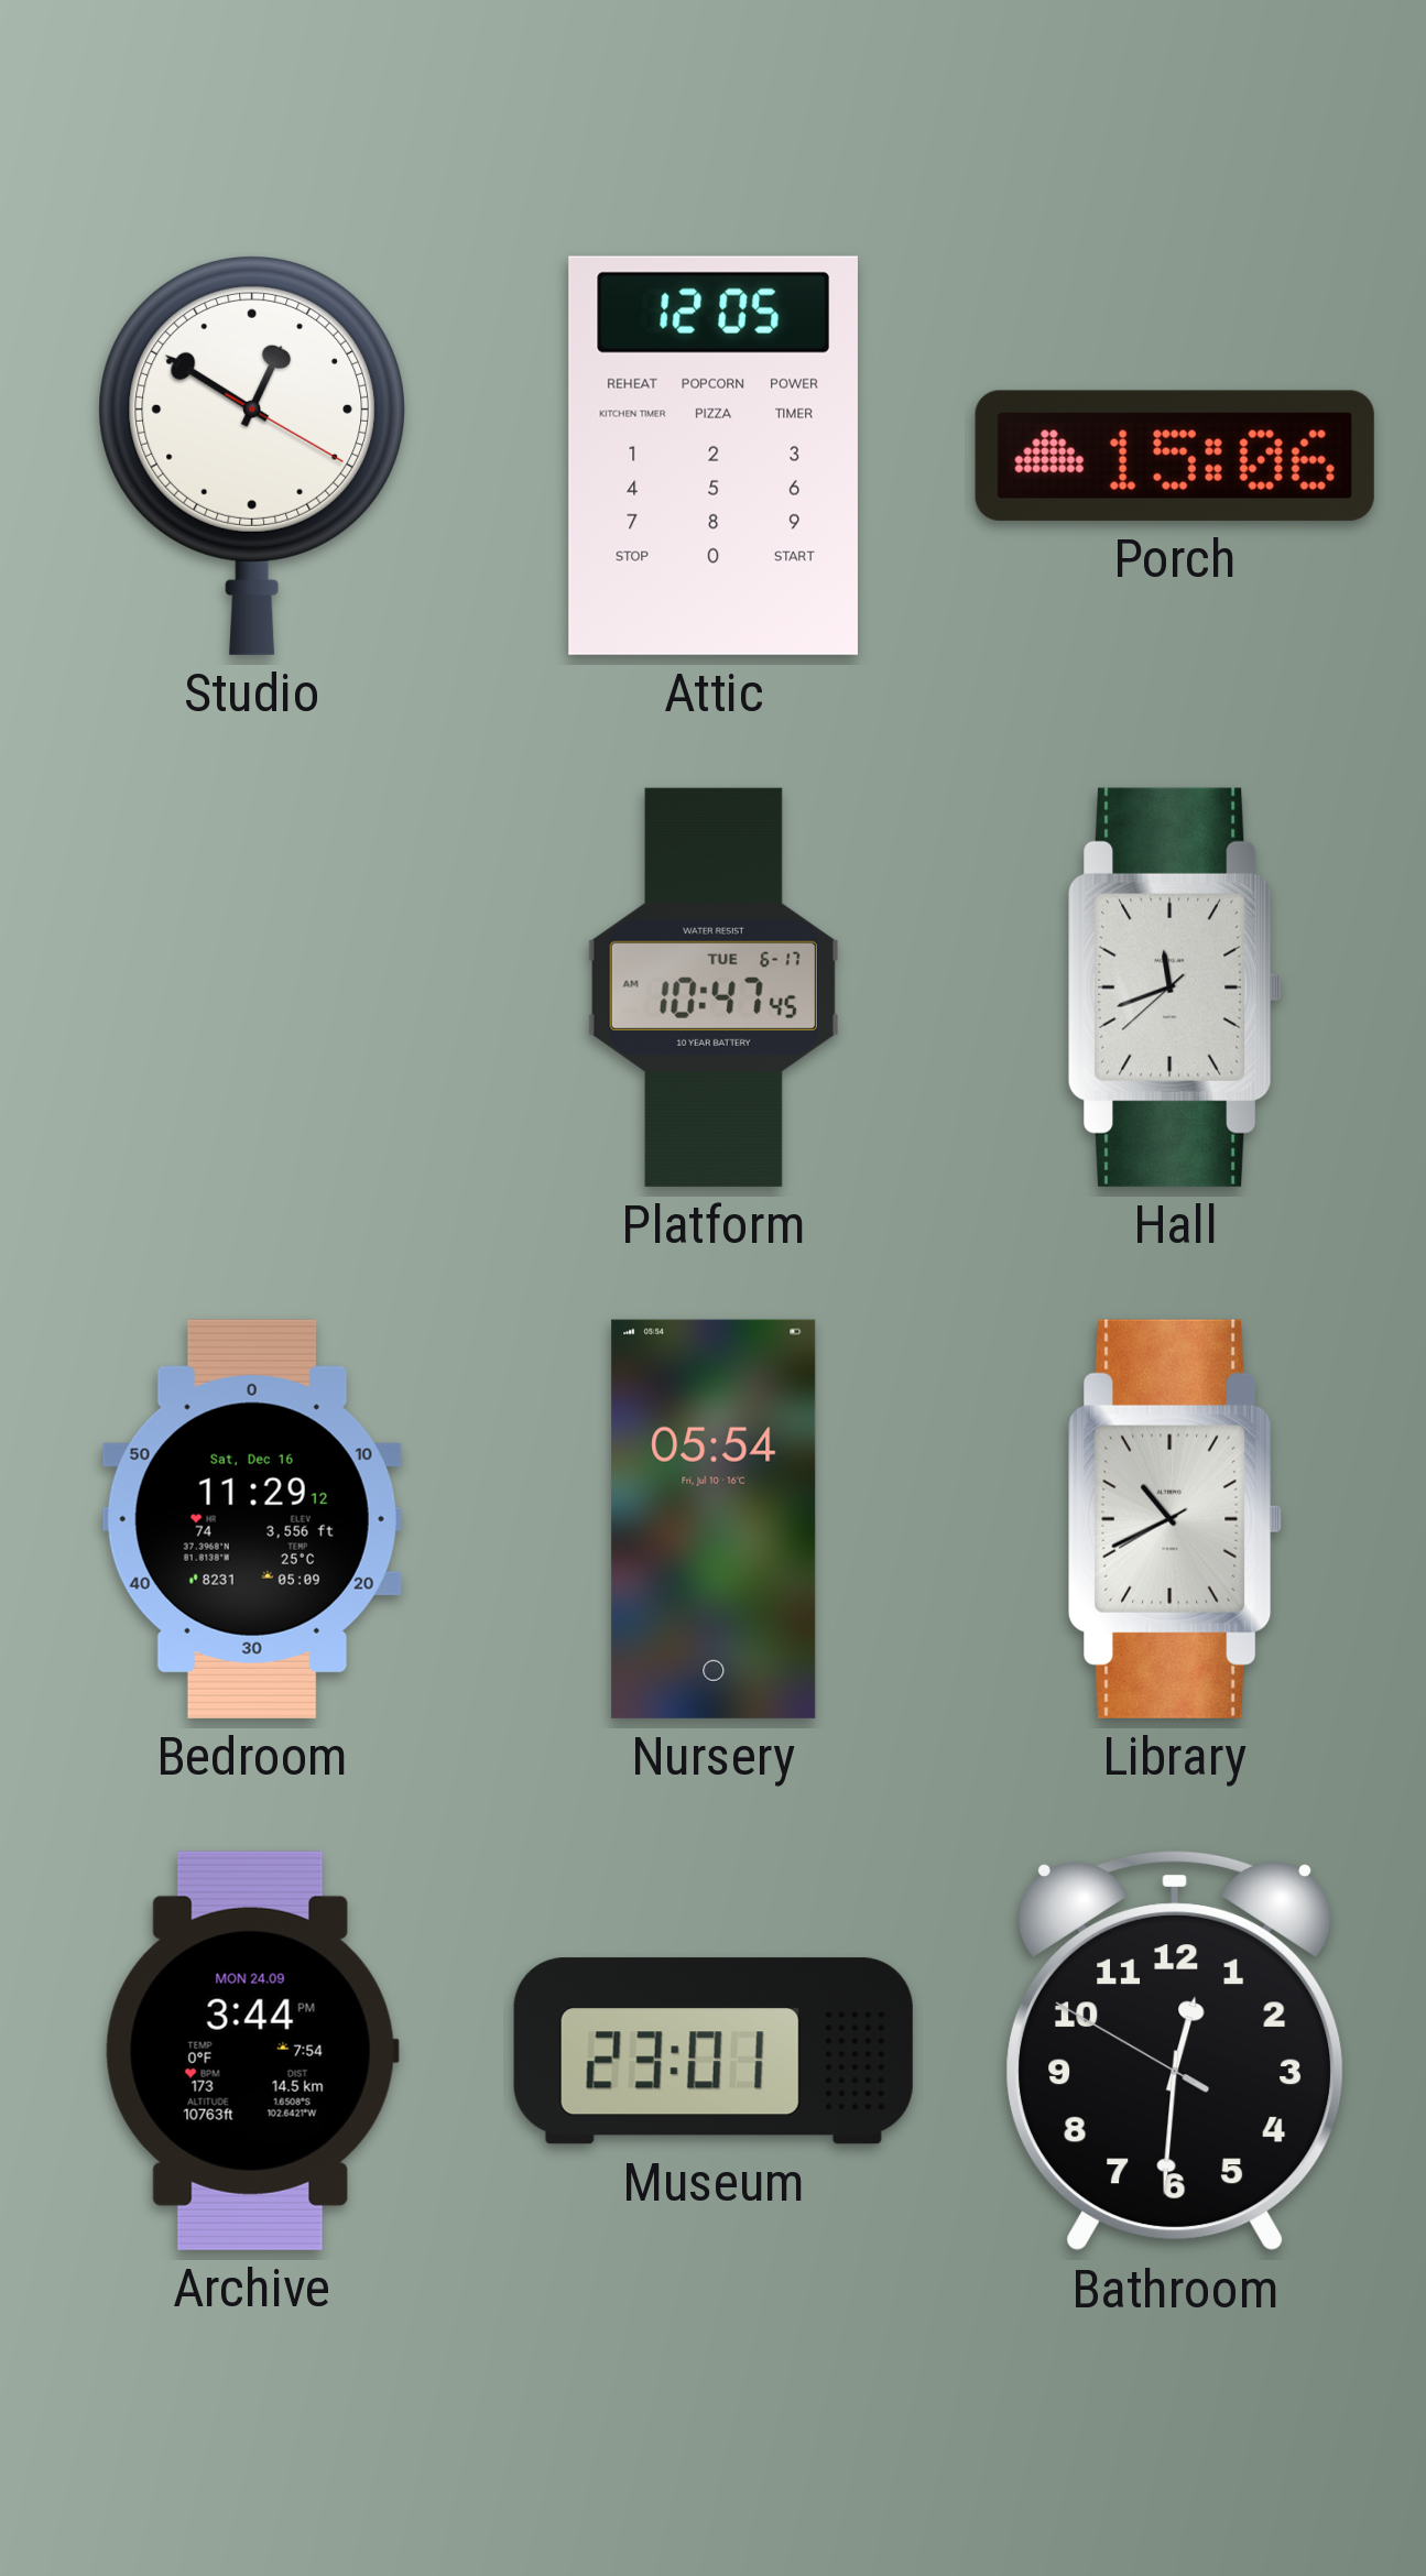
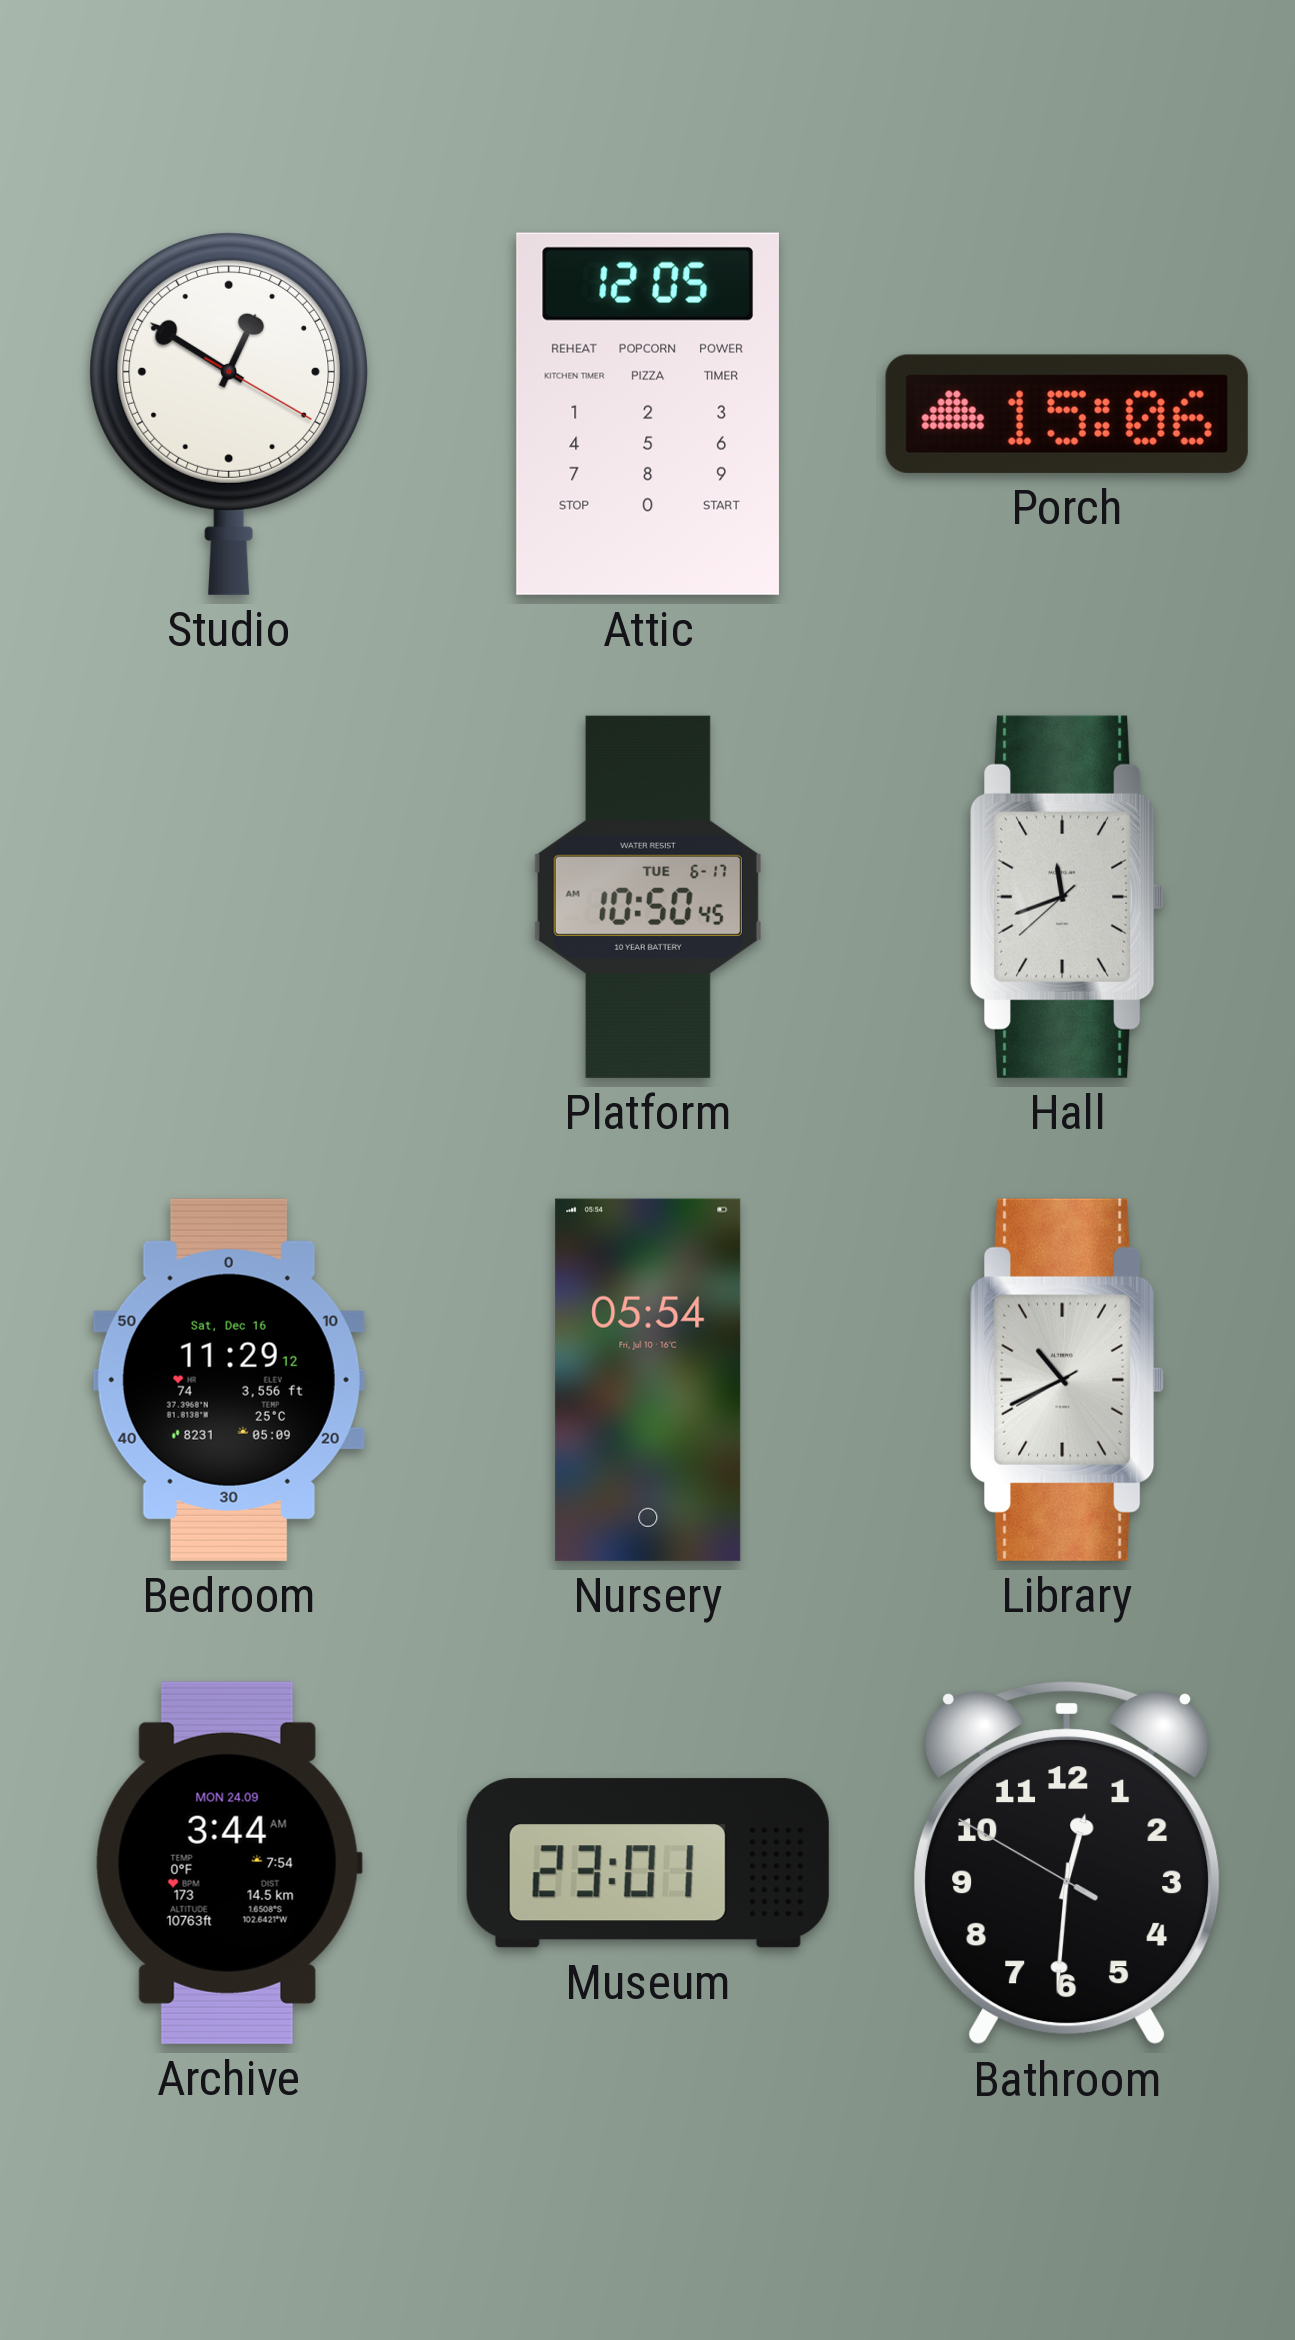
Platform: 10:47 -> 10:50
Archive: 3:44 PM -> 3:44 AM
